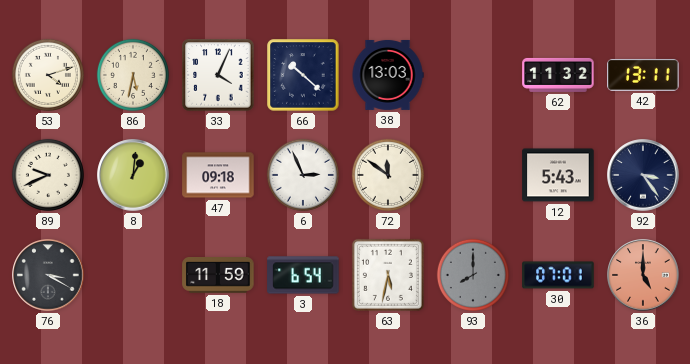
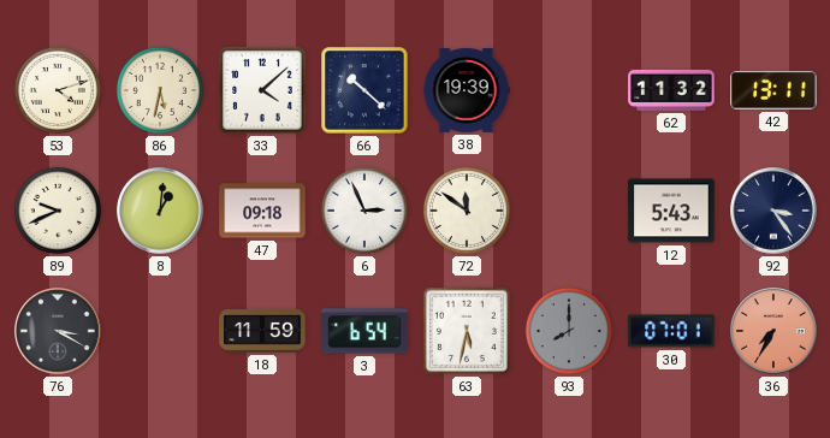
33: 4:04 -> 4:08
38: 13:03 -> 19:39
36: 5:00 -> 7:35
